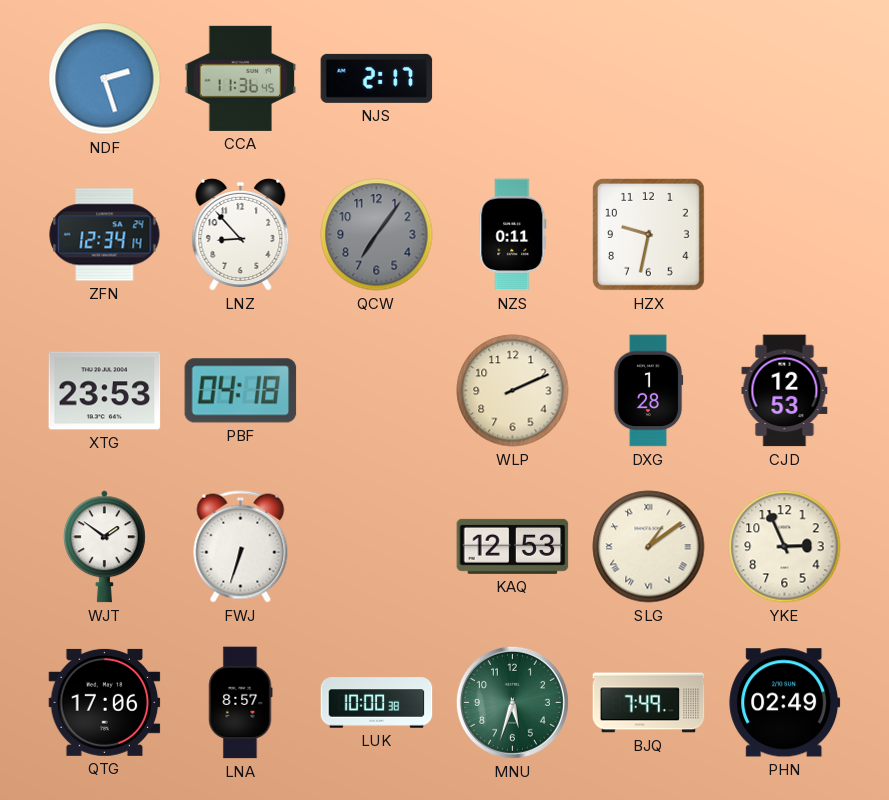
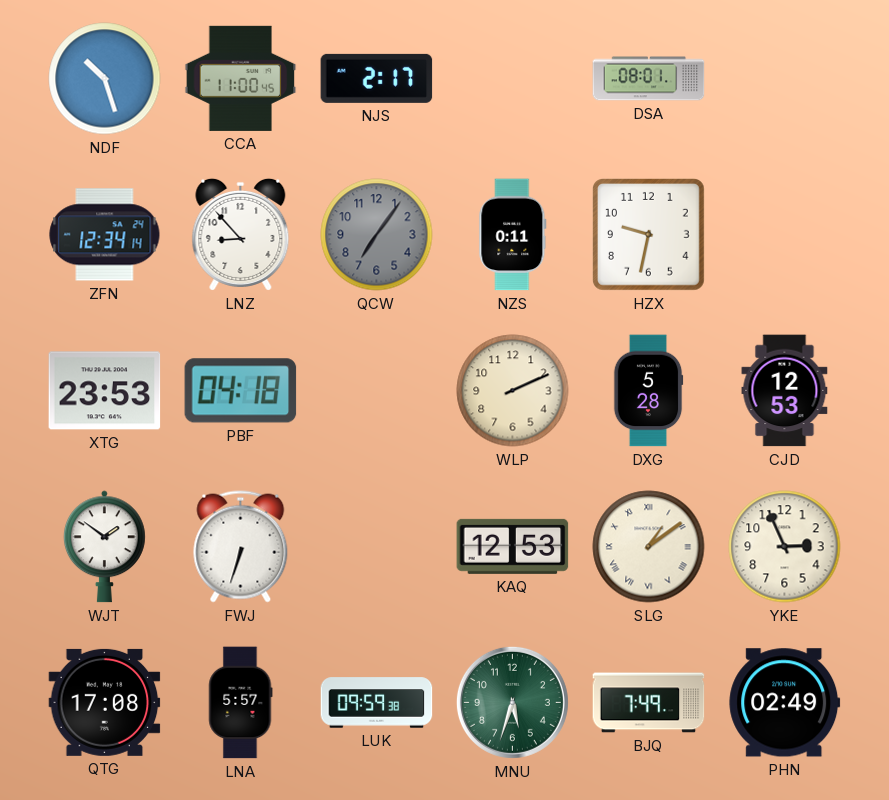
NDF: 2:27 -> 10:27
CCA: 11:36 -> 11:00
DSA: none -> 08:01
DXG: 1:28 -> 5:28
QTG: 17:06 -> 17:08
LNA: 8:57 -> 5:57
LUK: 10:00 -> 09:59
